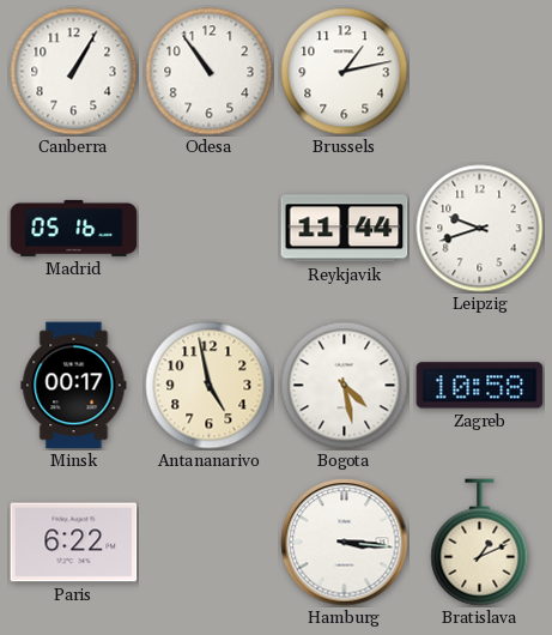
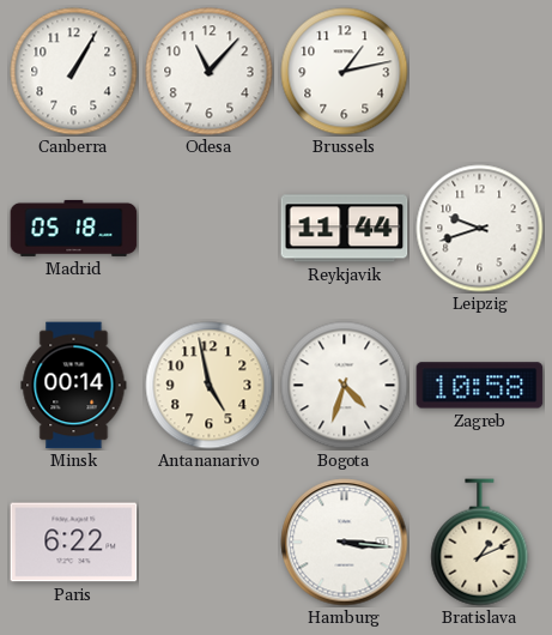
Odesa: 10:54 -> 11:07
Madrid: 05:16 -> 05:18
Minsk: 00:17 -> 00:14
Bogota: 4:28 -> 4:33
